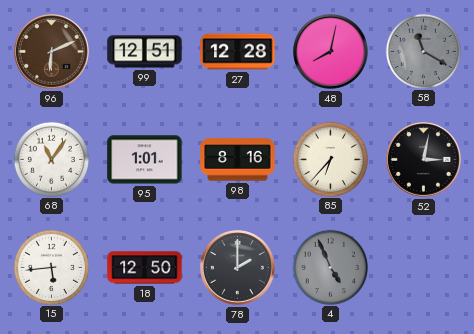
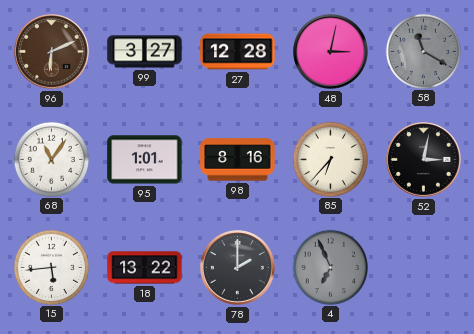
99: 12:51 -> 3:27
48: 8:02 -> 3:02
18: 12:50 -> 13:22
4: 4:56 -> 6:56
